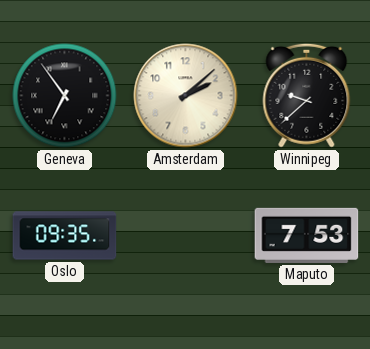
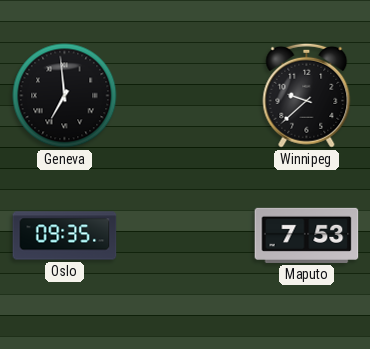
Geneva: 6:54 -> 6:59
Amsterdam: 2:08 -> none
